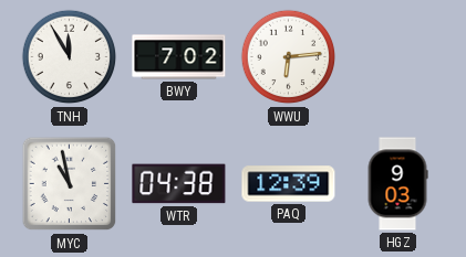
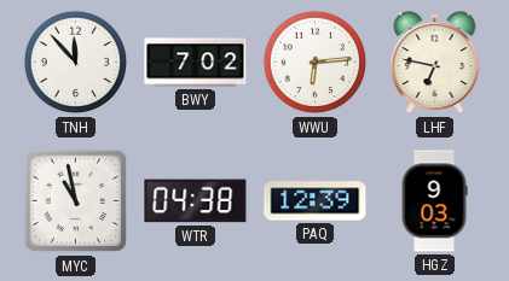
TNH: 11:55 -> 11:53
LHF: none -> 6:47
